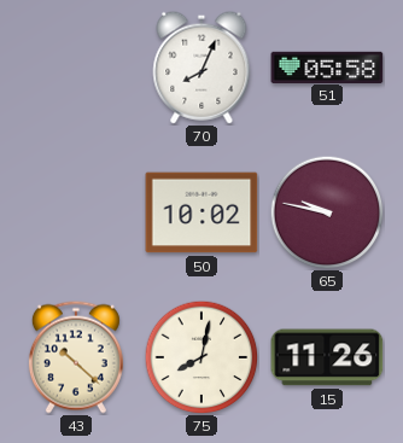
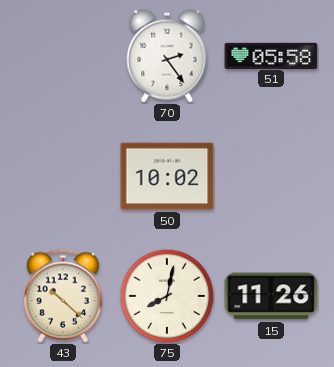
70: 8:04 -> 2:24
65: 9:47 -> none
